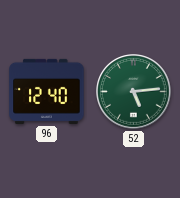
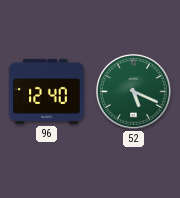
52: 5:14 -> 5:19
